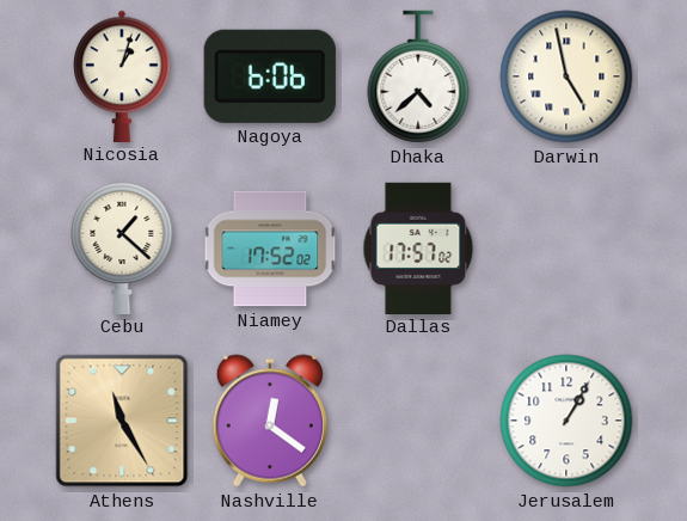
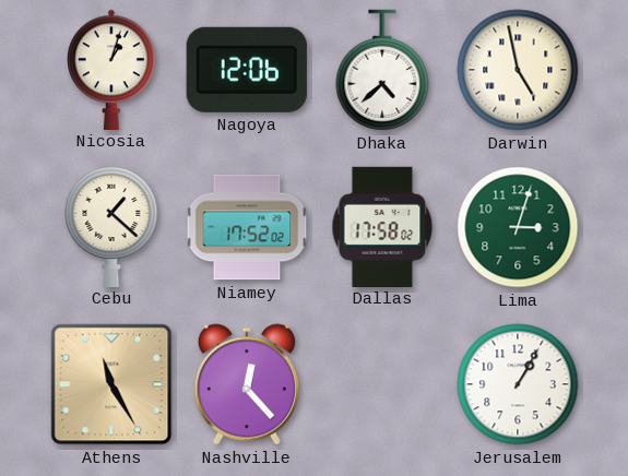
Nagoya: 6:06 -> 12:06
Dallas: 17:57 -> 17:58
Lima: none -> 3:03
Nashville: 12:21 -> 12:23
